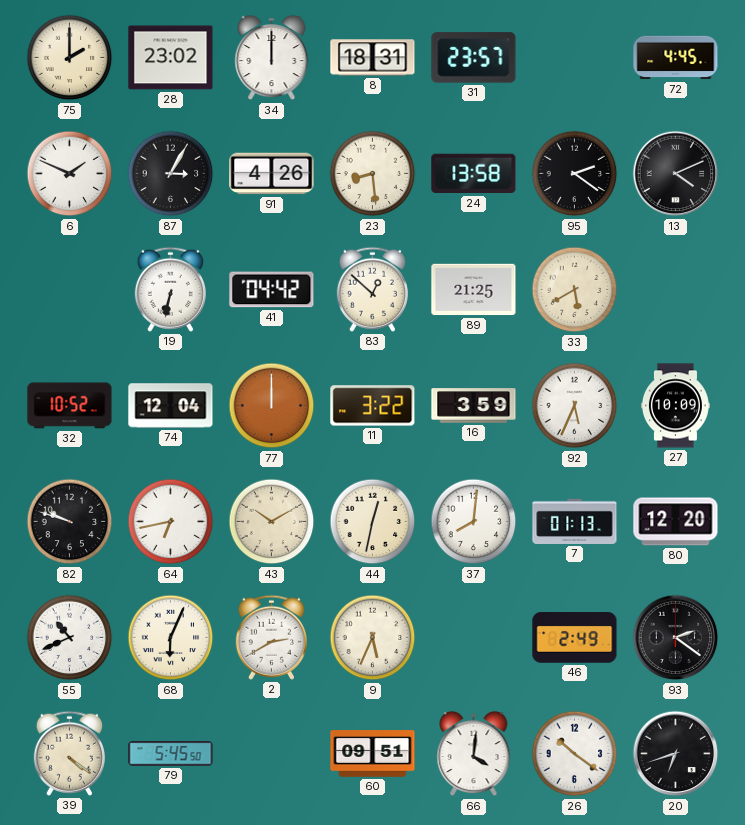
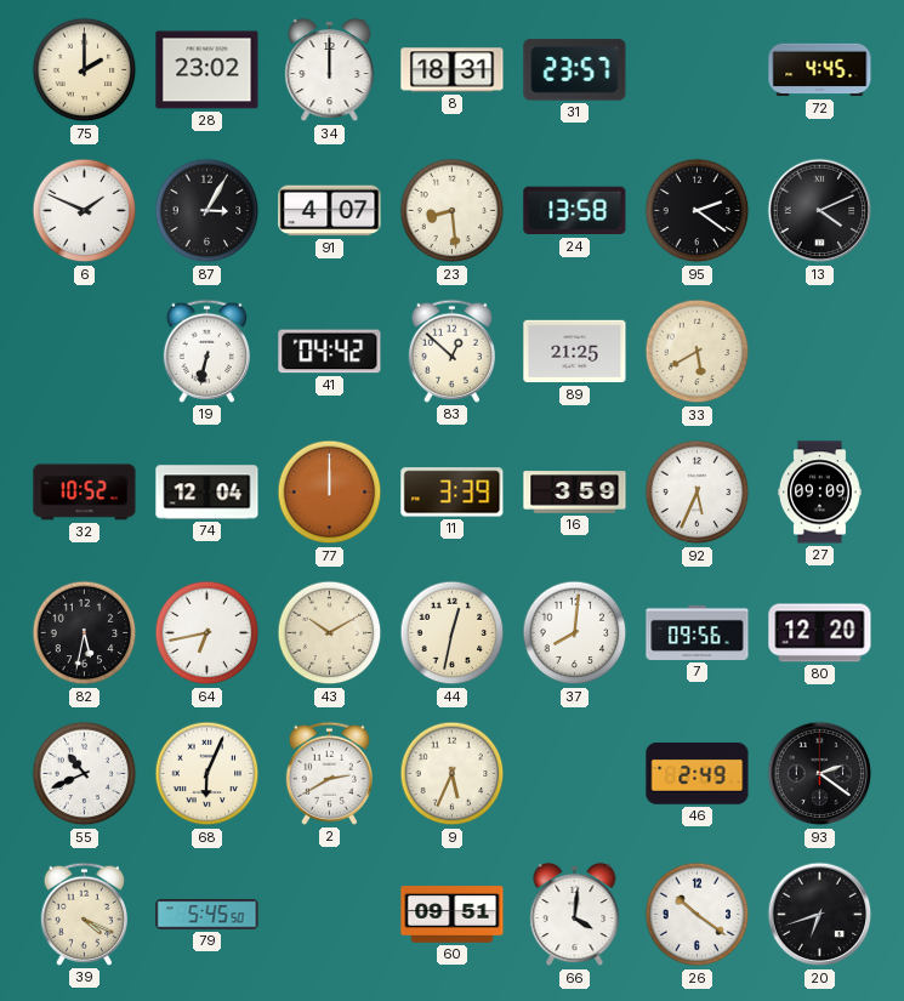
91: 4:26 -> 4:07
11: 3:22 -> 3:39
27: 10:09 -> 09:09
82: 9:48 -> 5:32
7: 01:13 -> 09:56
39: 4:21 -> 4:19
